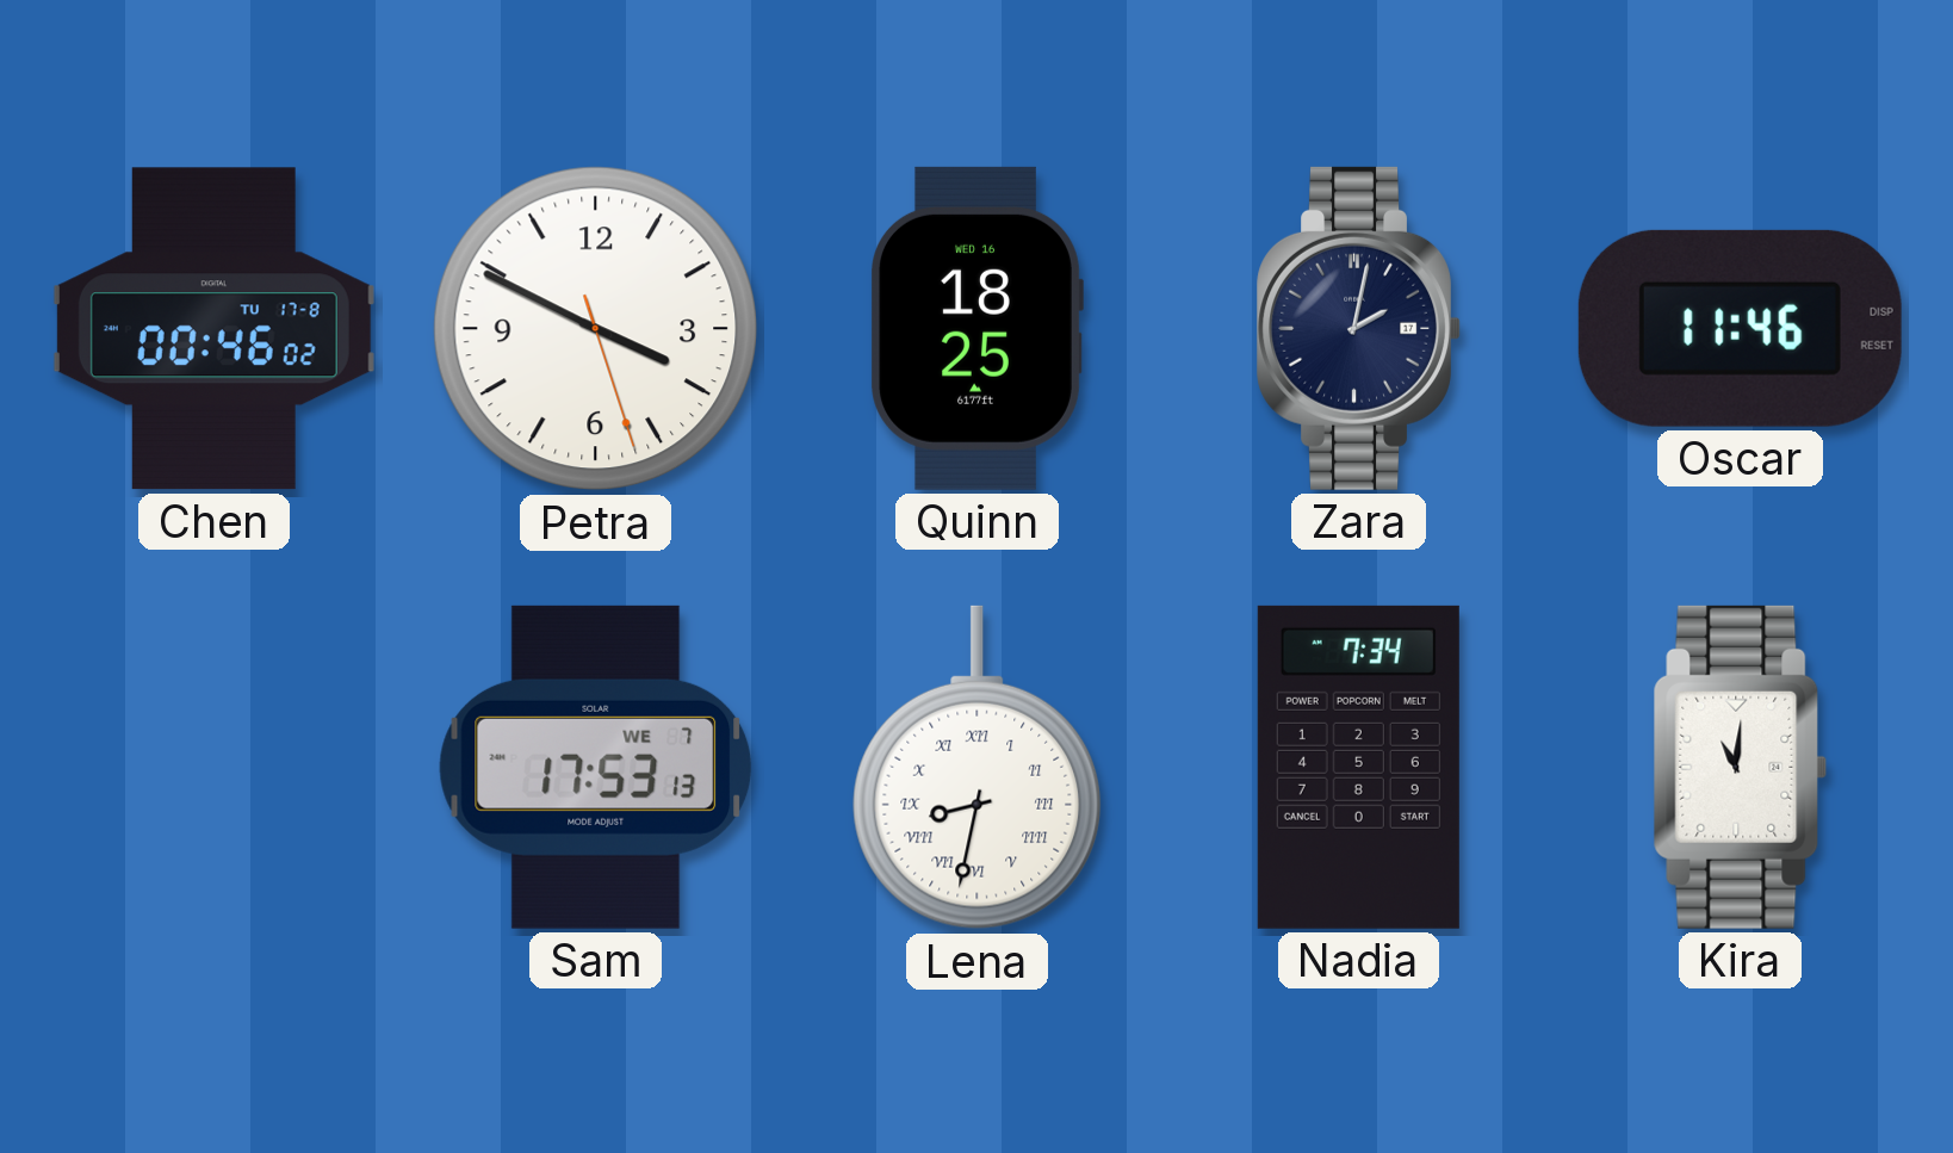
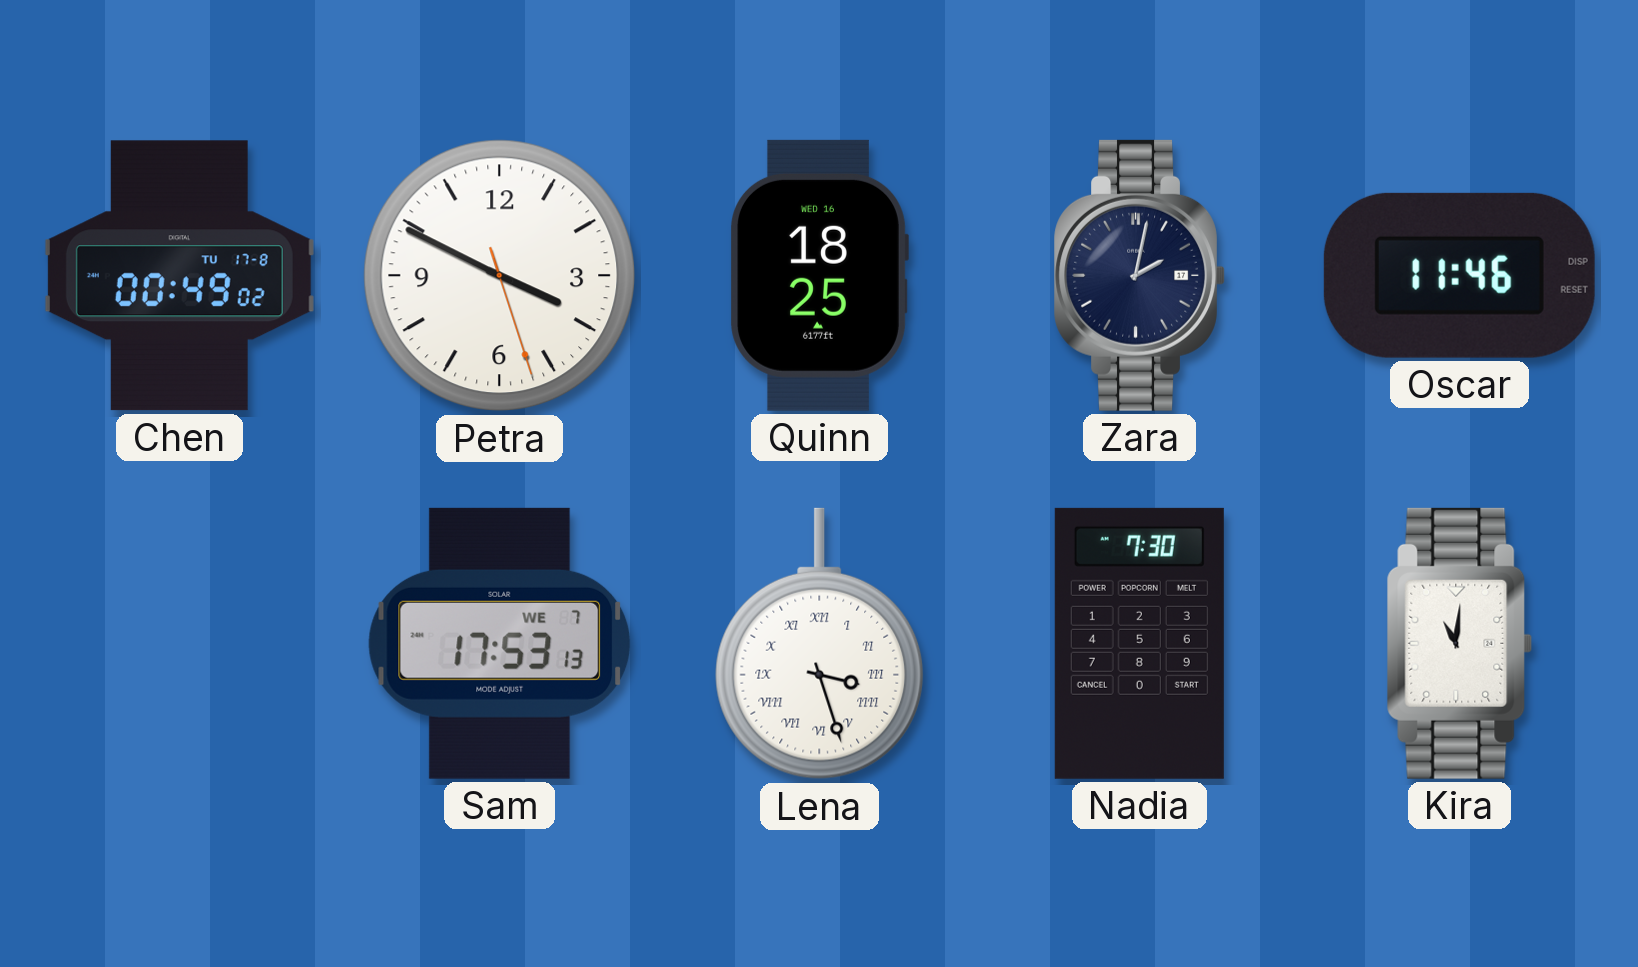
Chen: 00:46 -> 00:49
Lena: 8:32 -> 3:27
Nadia: 7:34 -> 7:30
